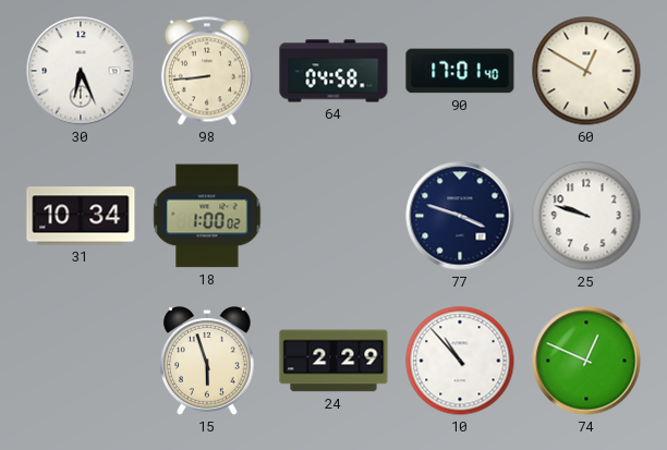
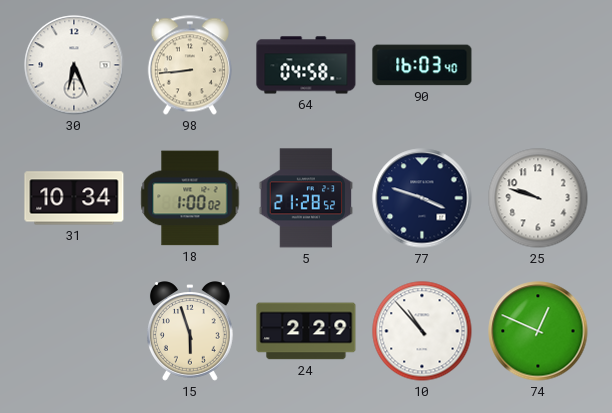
90: 17:01 -> 16:03
60: 12:50 -> none
5: none -> 21:28
